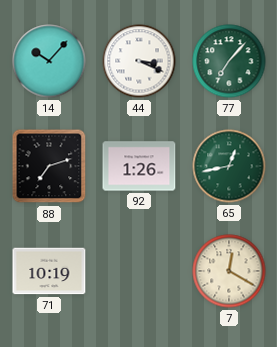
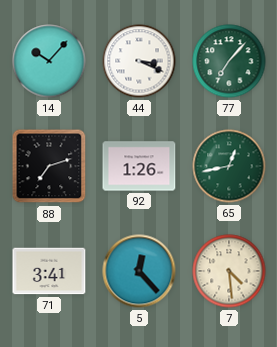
71: 10:19 -> 3:41
5: none -> 12:23
7: 12:20 -> 4:29
